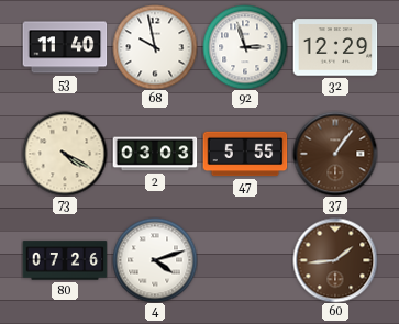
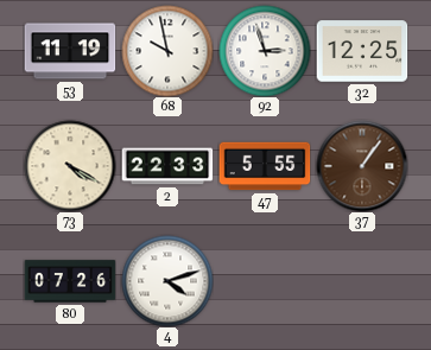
53: 11:40 -> 11:19
32: 12:29 -> 12:25
2: 03:03 -> 22:33
60: 1:44 -> none
